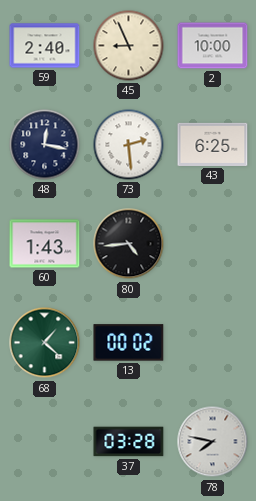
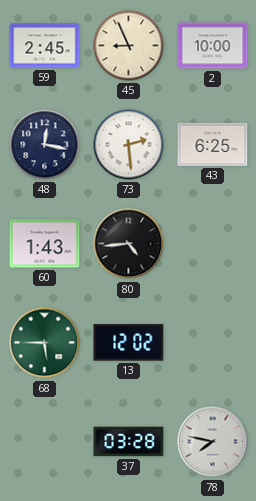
59: 2:40 -> 2:45
68: 1:22 -> 5:45
13: 00:02 -> 12:02
